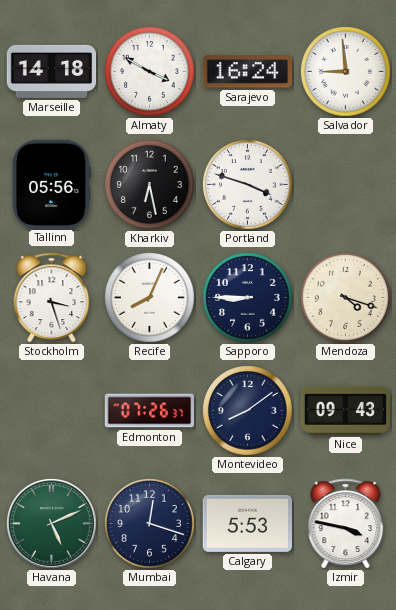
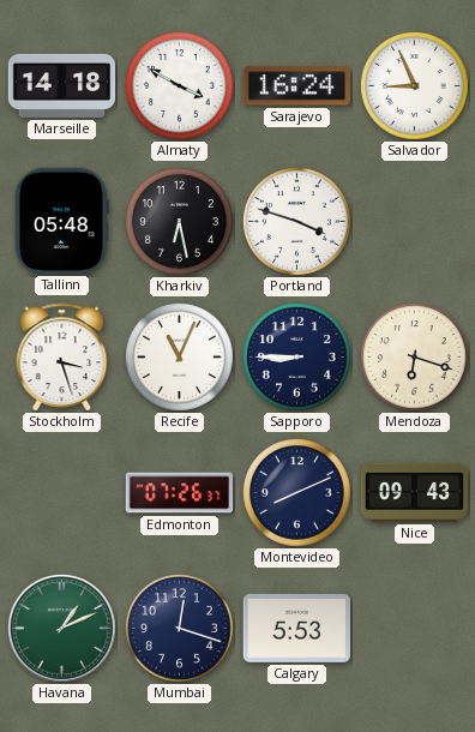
Salvador: 8:59 -> 8:56
Tallinn: 05:56 -> 05:48
Recife: 8:04 -> 11:04
Mendoza: 4:18 -> 6:18
Montevideo: 8:09 -> 8:11
Havana: 5:11 -> 1:11
Izmir: 3:47 -> none
